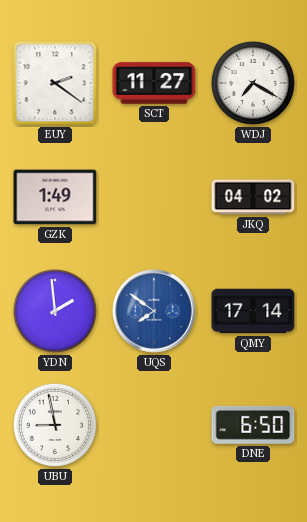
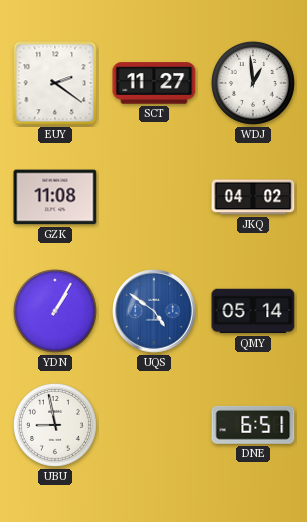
WDJ: 7:20 -> 12:59
GZK: 1:49 -> 11:08
YDN: 1:59 -> 1:05
UQS: 7:51 -> 4:51
QMY: 17:14 -> 05:14
DNE: 6:50 -> 6:51
